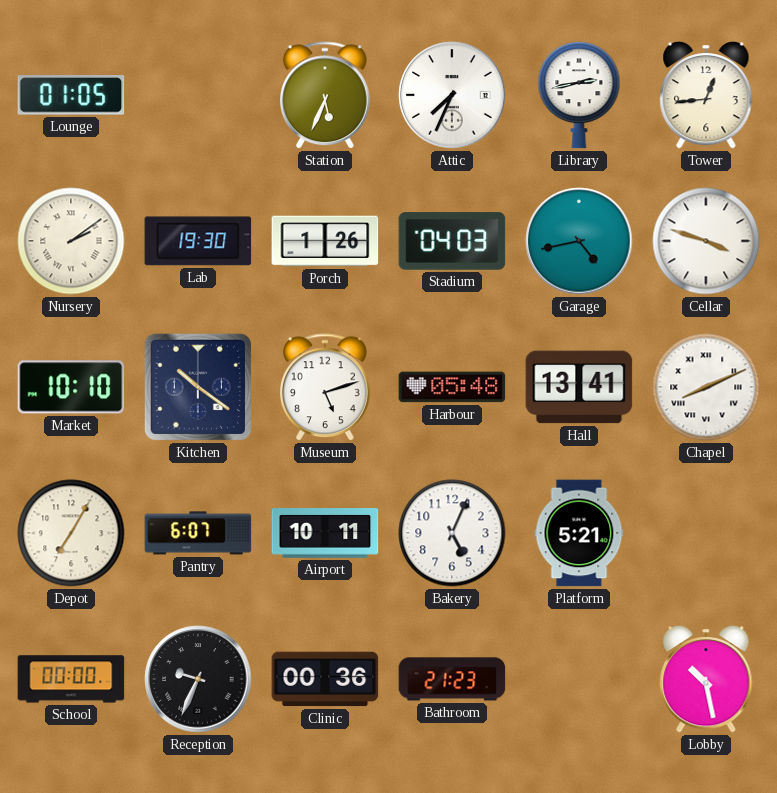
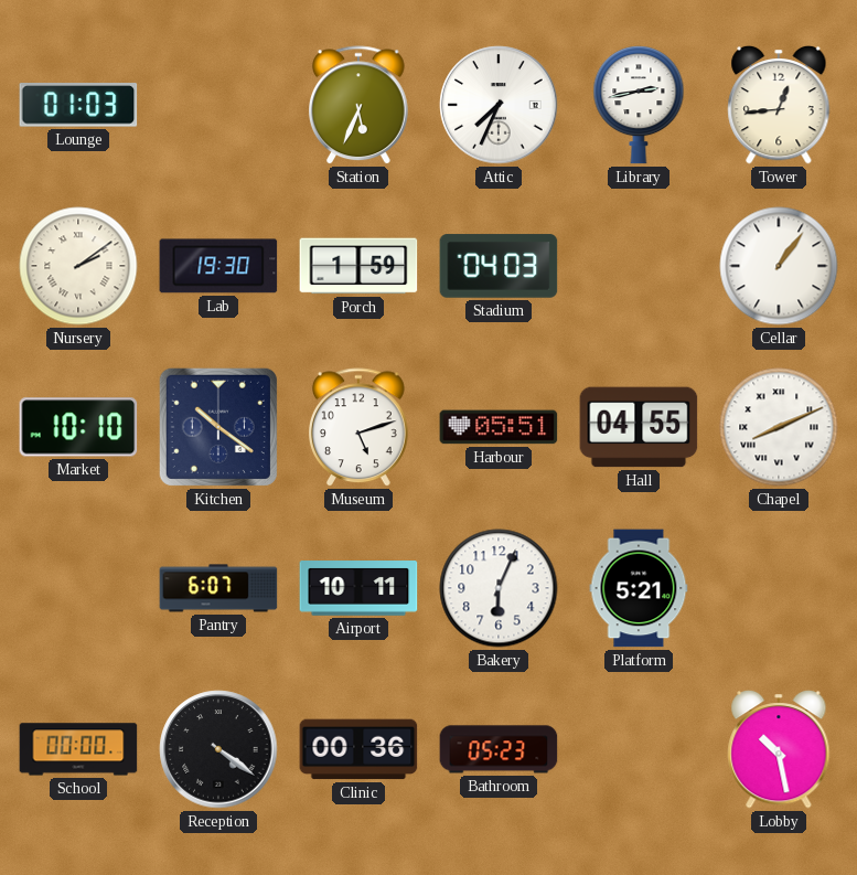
Lounge: 01:05 -> 01:03
Porch: 1:26 -> 1:59
Garage: 4:43 -> none
Cellar: 3:48 -> 1:06
Harbour: 05:48 -> 05:51
Hall: 13:41 -> 04:55
Depot: 7:05 -> none
Bakery: 5:04 -> 6:04
Reception: 9:34 -> 4:21
Bathroom: 21:23 -> 05:23
